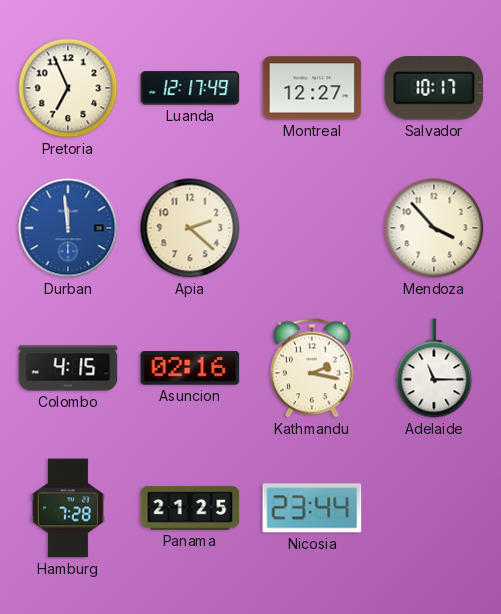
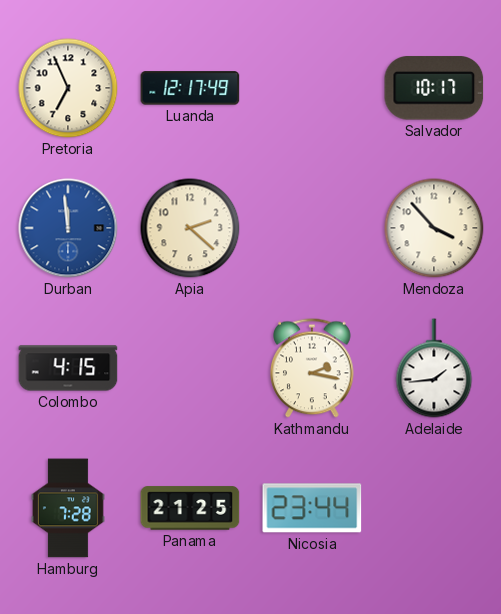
Montreal: 12:27 -> none
Asuncion: 02:16 -> none
Adelaide: 11:15 -> 1:44
